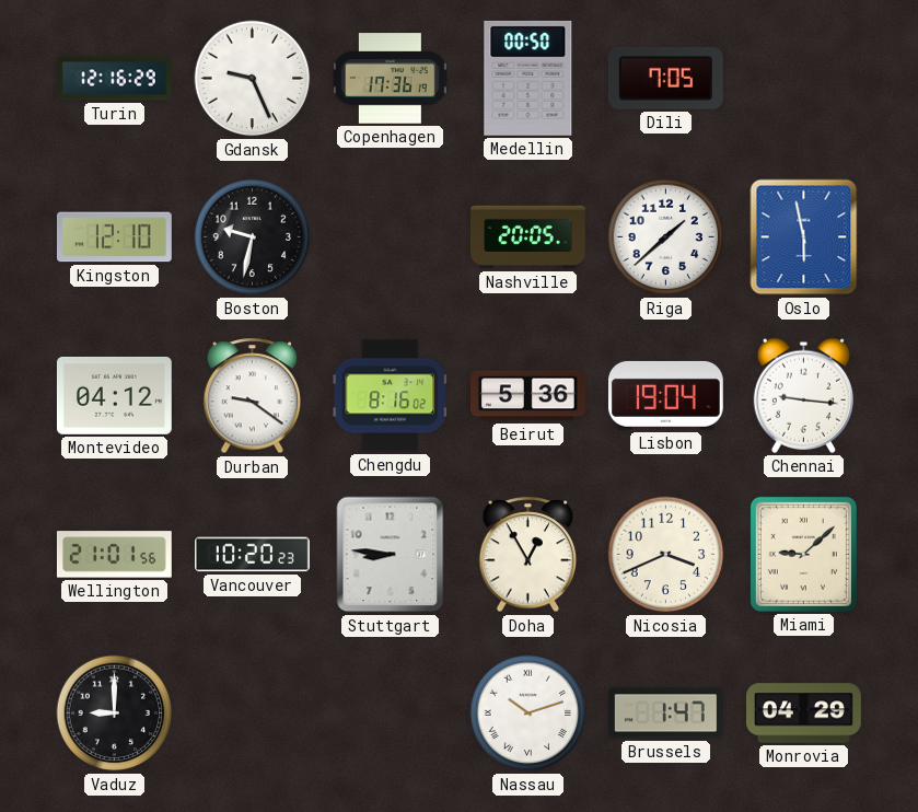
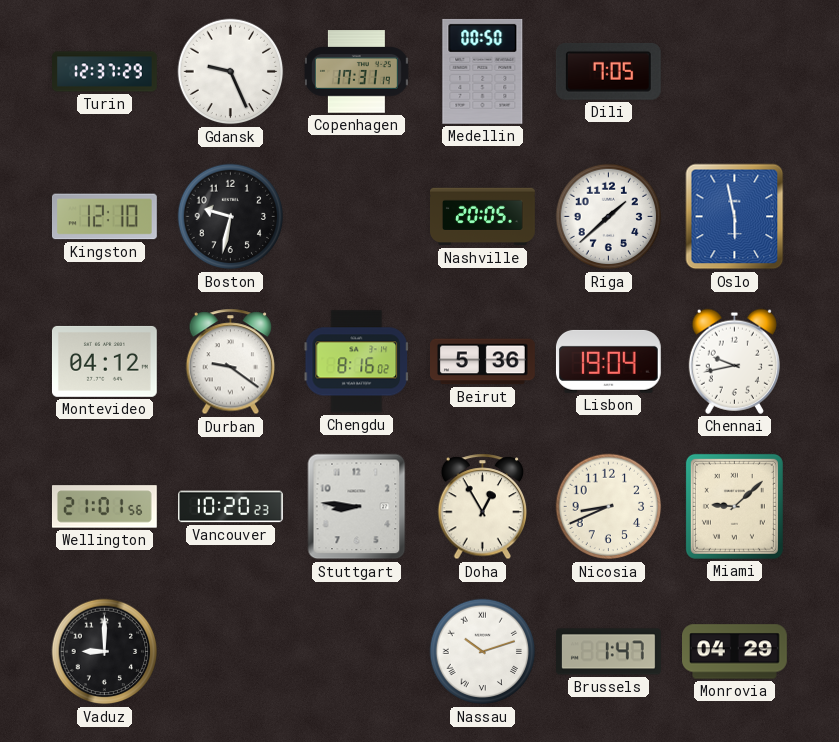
Turin: 12:16 -> 12:37
Copenhagen: 17:36 -> 17:31
Chennai: 9:16 -> 9:43
Nicosia: 3:41 -> 8:41
